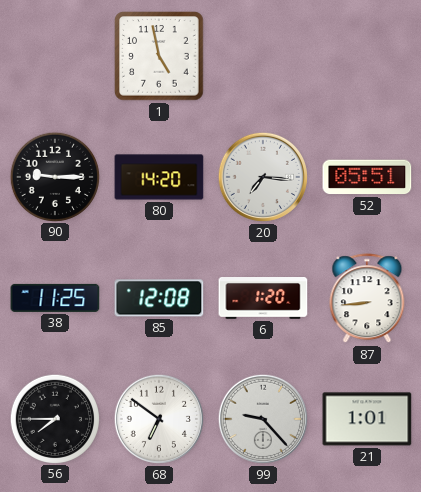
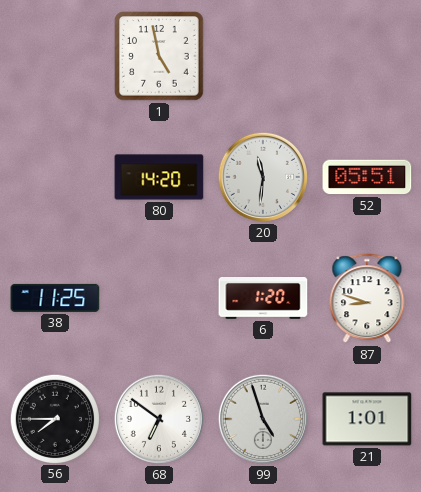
90: 9:15 -> none
20: 7:16 -> 11:31
85: 12:08 -> none
87: 8:44 -> 8:48
99: 9:23 -> 4:57
